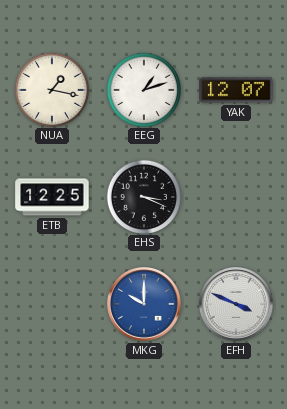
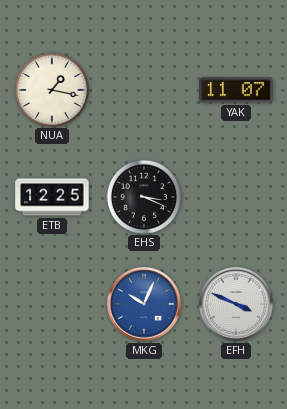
EEG: 1:12 -> none
YAK: 12:07 -> 11:07
MKG: 10:00 -> 10:04
